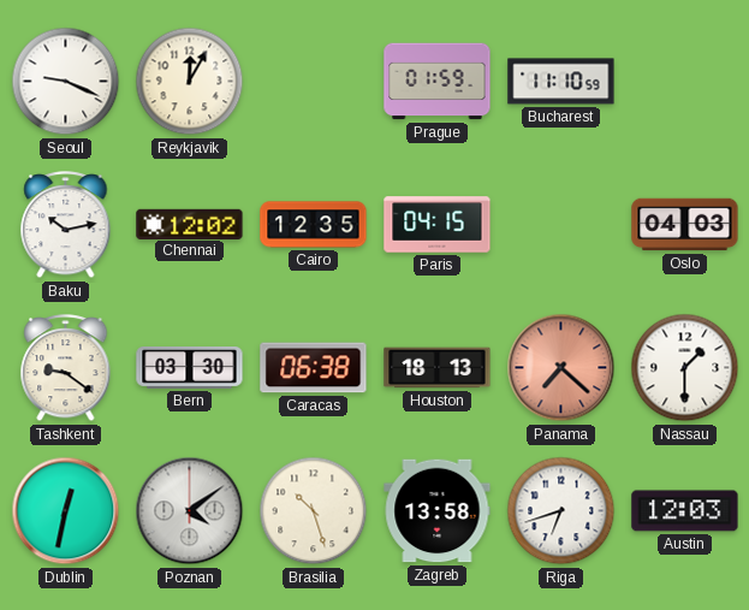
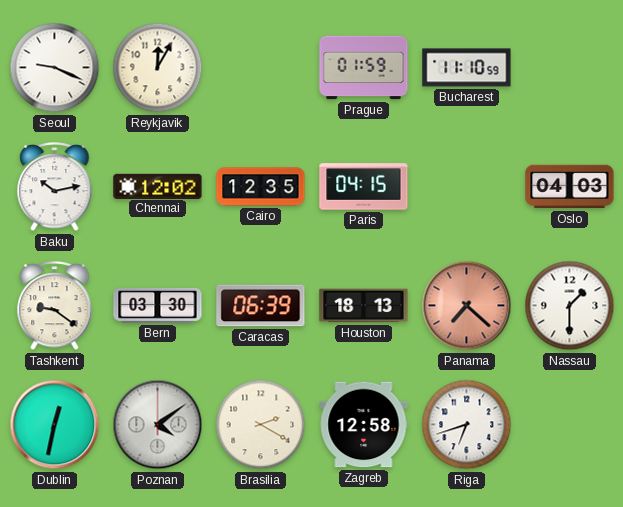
Caracas: 06:38 -> 06:39
Brasilia: 10:27 -> 2:20
Zagreb: 13:58 -> 12:58
Austin: 12:03 -> none
